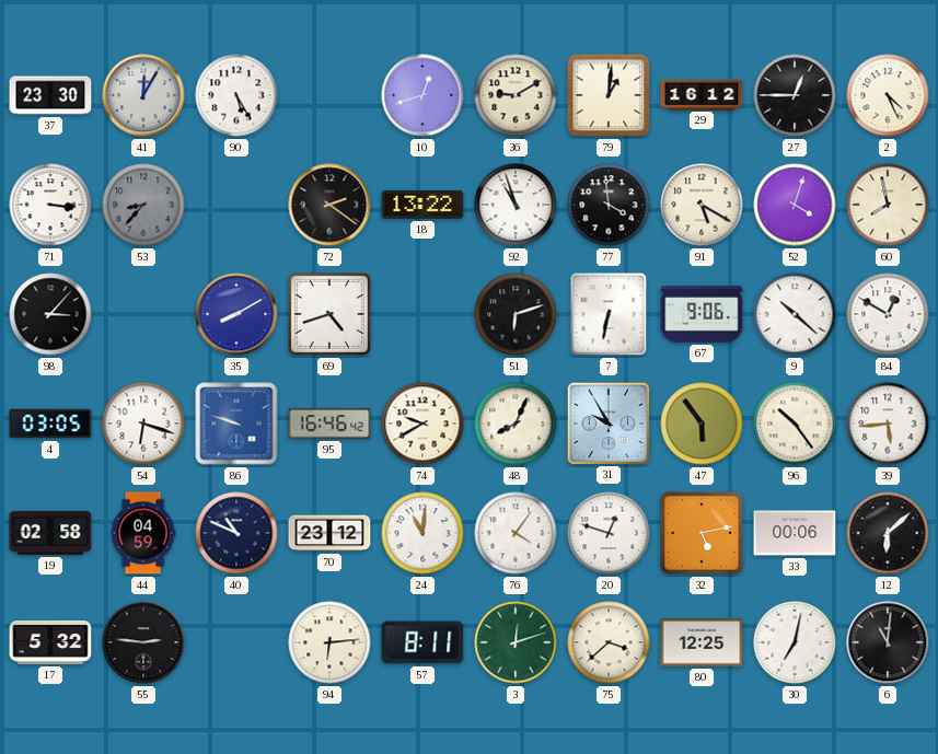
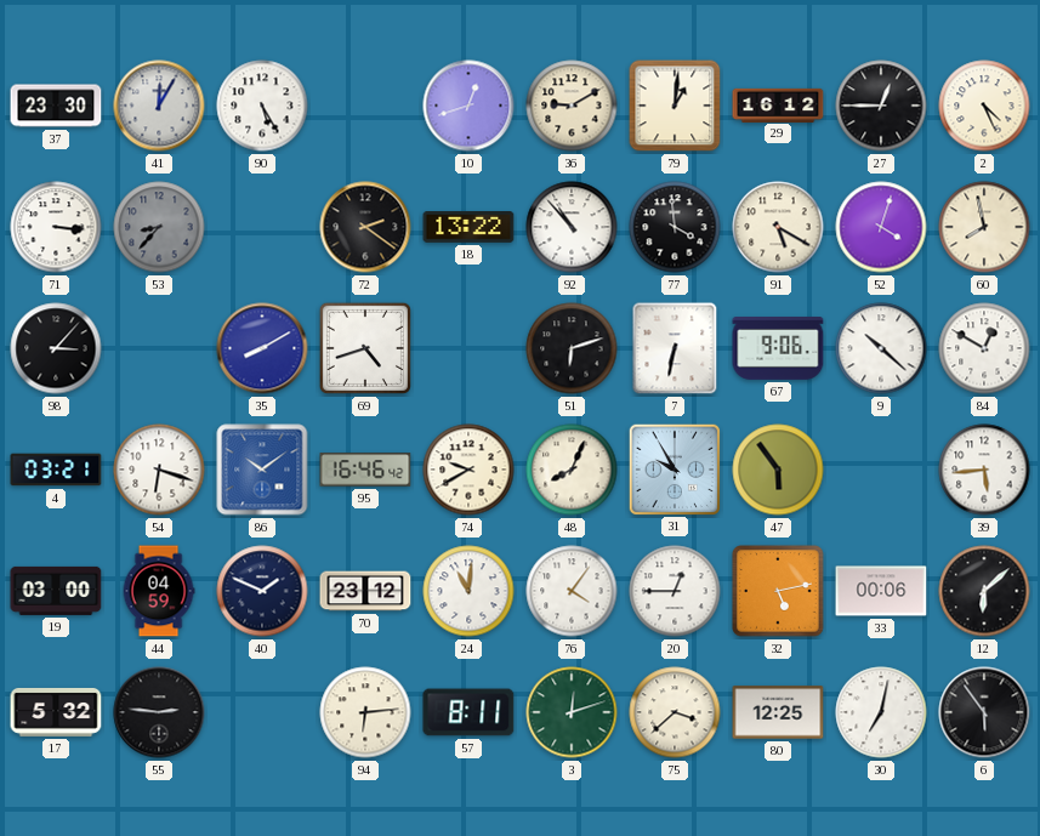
92: 10:57 -> 10:53
4: 03:05 -> 03:21
86: 9:48 -> 10:09
96: 10:24 -> none
19: 02:58 -> 03:00
40: 10:49 -> 1:49
20: 12:48 -> 12:45
6: 11:01 -> 5:54
